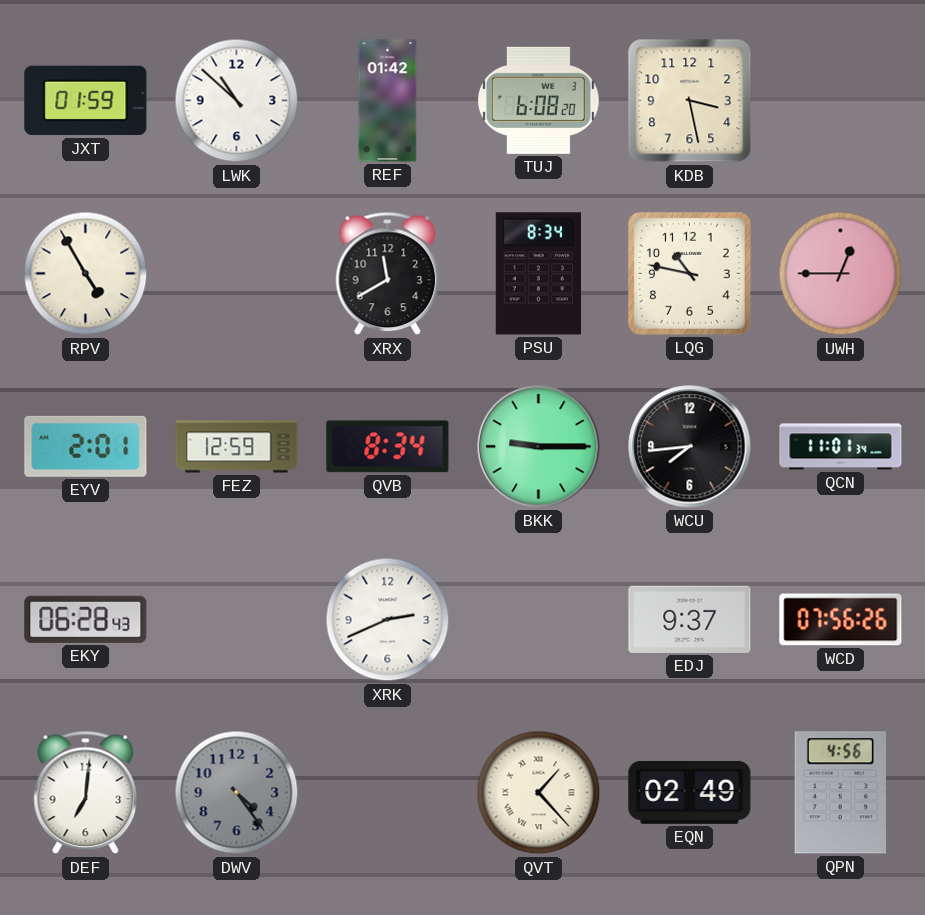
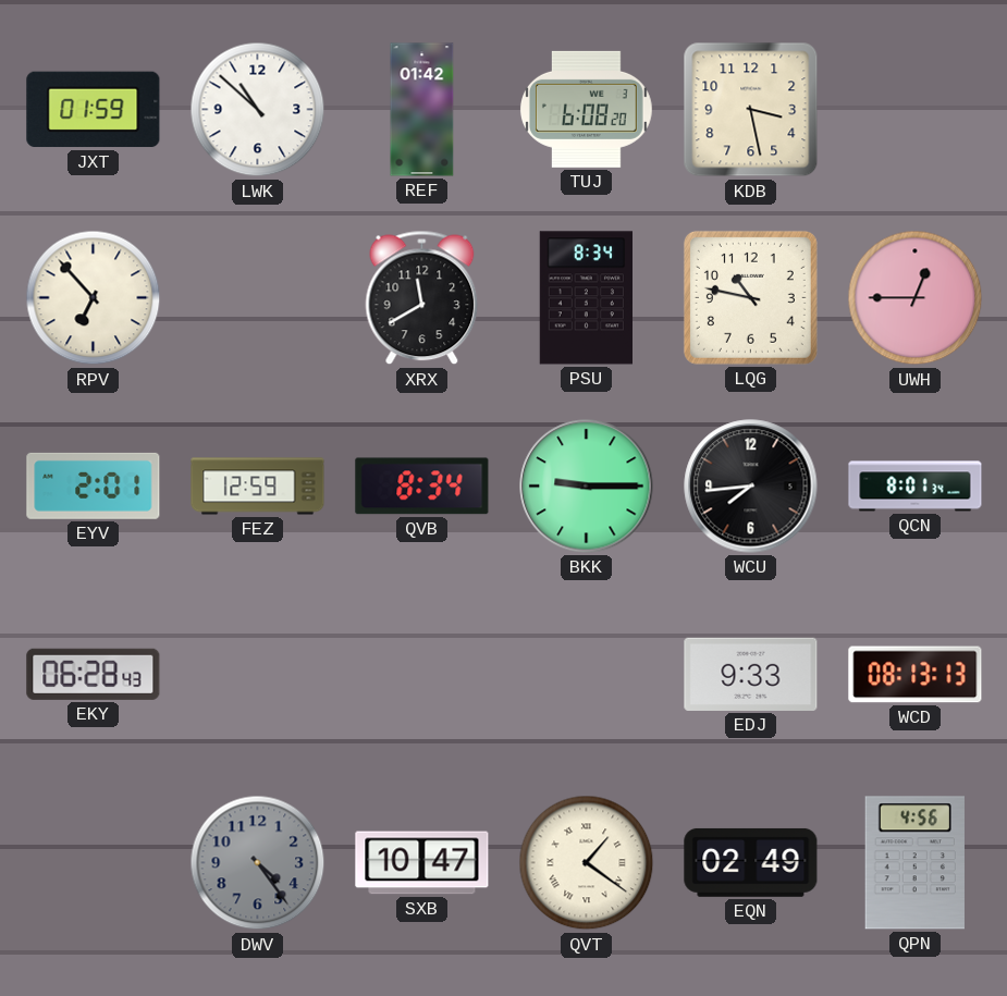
RPV: 4:55 -> 6:53
QCN: 11:01 -> 8:01
XRK: 2:41 -> none
EDJ: 9:37 -> 9:33
WCD: 07:56 -> 08:13
DEF: 7:01 -> none
SXB: none -> 10:47
QVT: 1:23 -> 1:21
